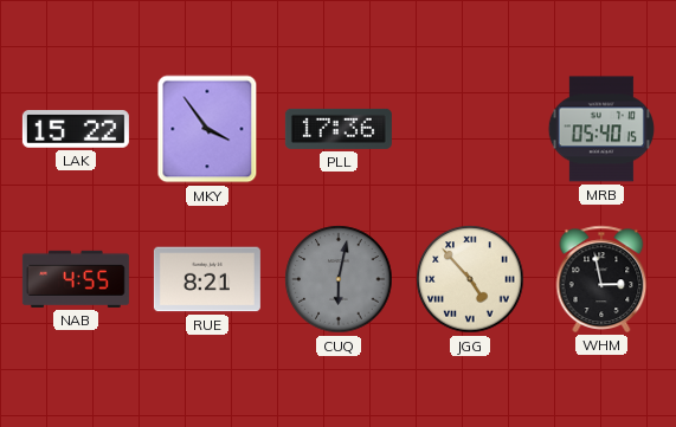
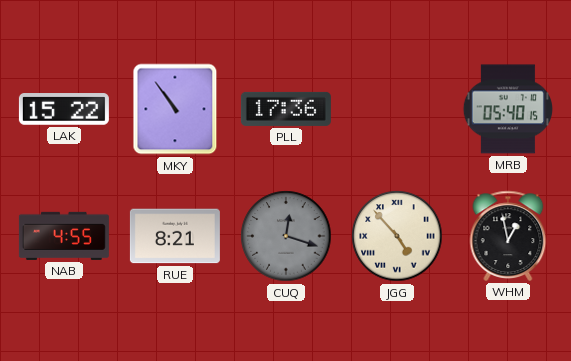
MKY: 3:54 -> 10:54
CUQ: 6:02 -> 12:18
WHM: 2:58 -> 12:58
